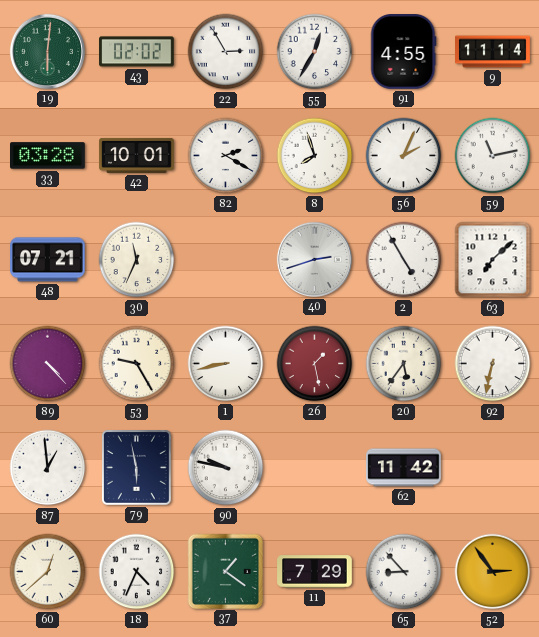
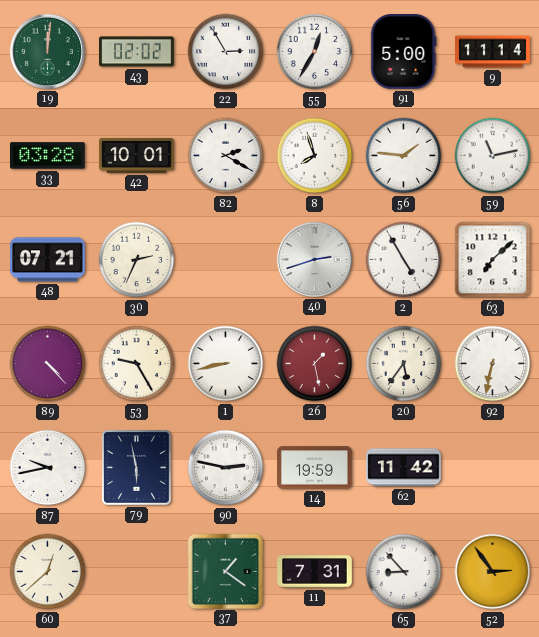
19: 6:01 -> 12:01
91: 4:55 -> 5:00
56: 2:04 -> 1:46
30: 11:34 -> 2:34
87: 12:59 -> 9:43
90: 9:47 -> 2:47
14: none -> 19:59
18: 4:34 -> none
11: 7:29 -> 7:31
